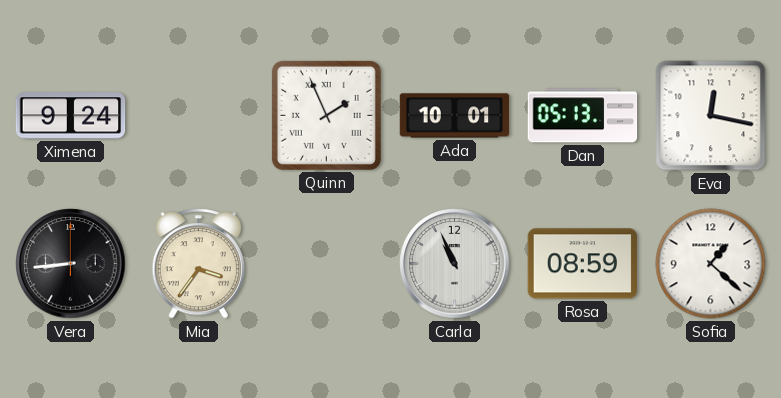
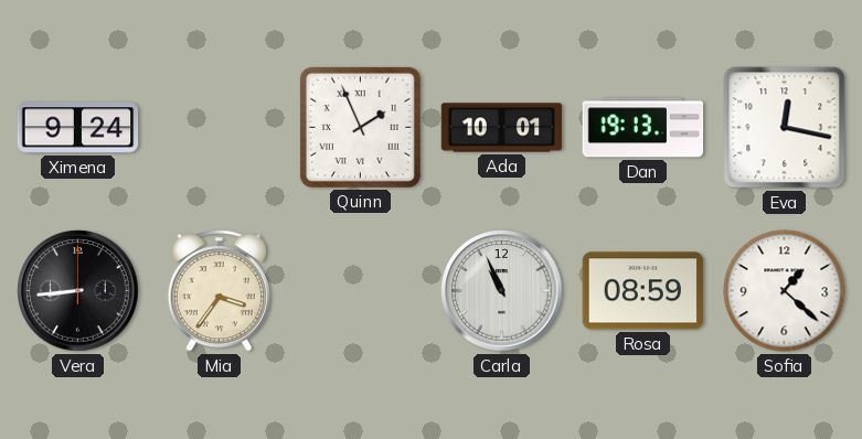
Dan: 05:13 -> 19:13
